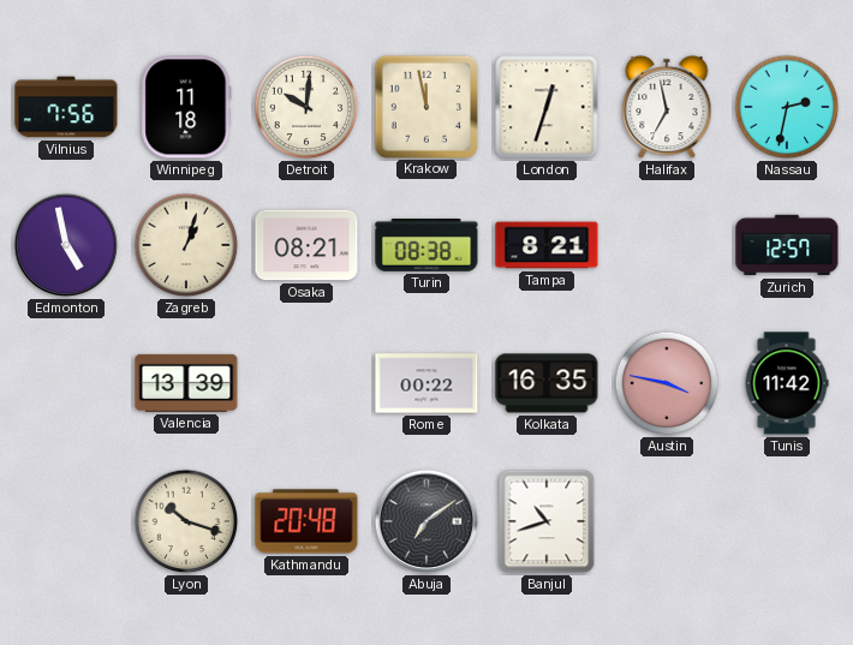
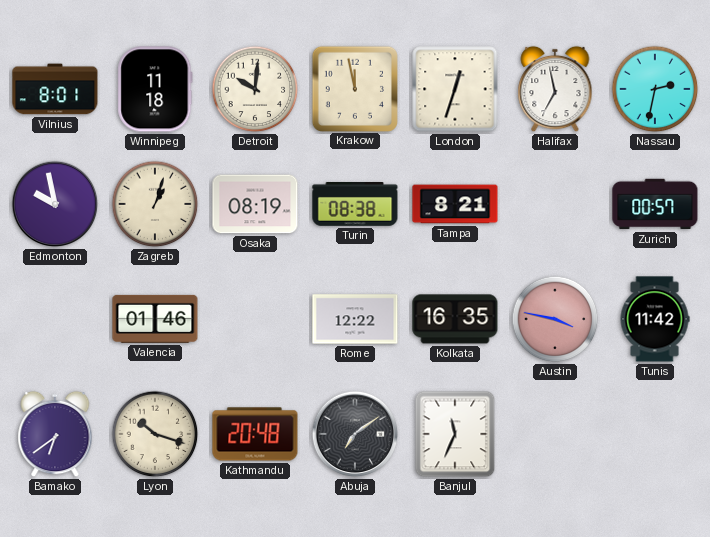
Vilnius: 7:56 -> 8:01
Edmonton: 4:58 -> 9:58
Osaka: 08:21 -> 08:19
Zurich: 12:57 -> 00:57
Valencia: 13:39 -> 01:46
Rome: 00:22 -> 12:22
Bamako: none -> 6:39
Banjul: 10:42 -> 11:34
